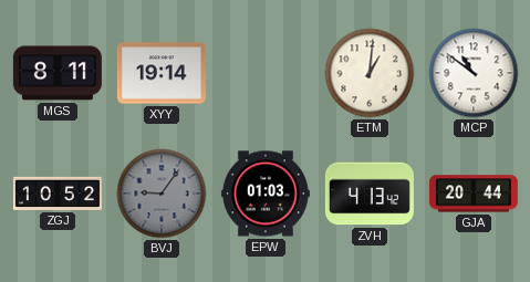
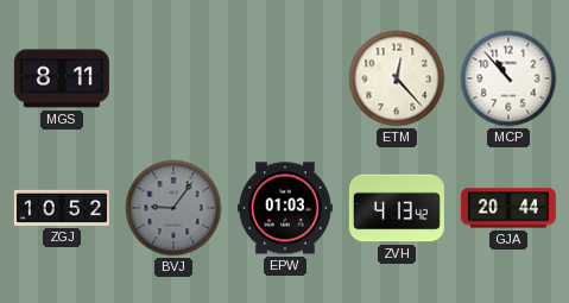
XYY: 19:14 -> none
ETM: 1:01 -> 12:23
MCP: 10:51 -> 10:53
